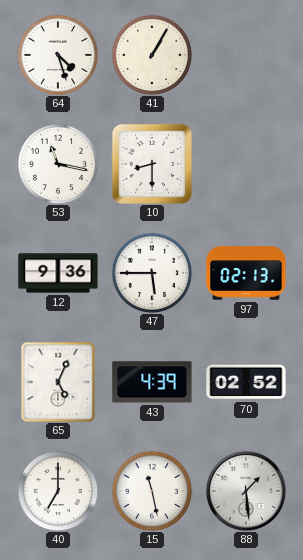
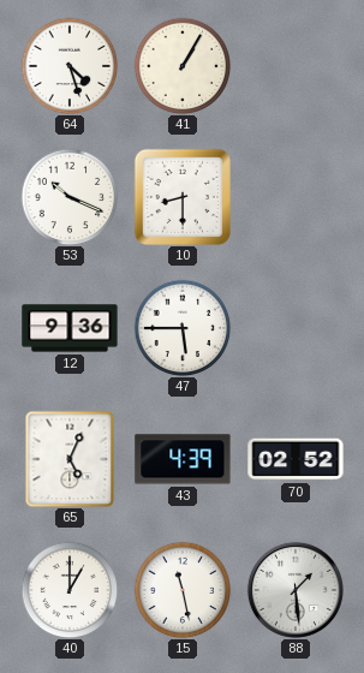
53: 11:17 -> 10:19
97: 02:13 -> none
40: 7:00 -> 1:00
